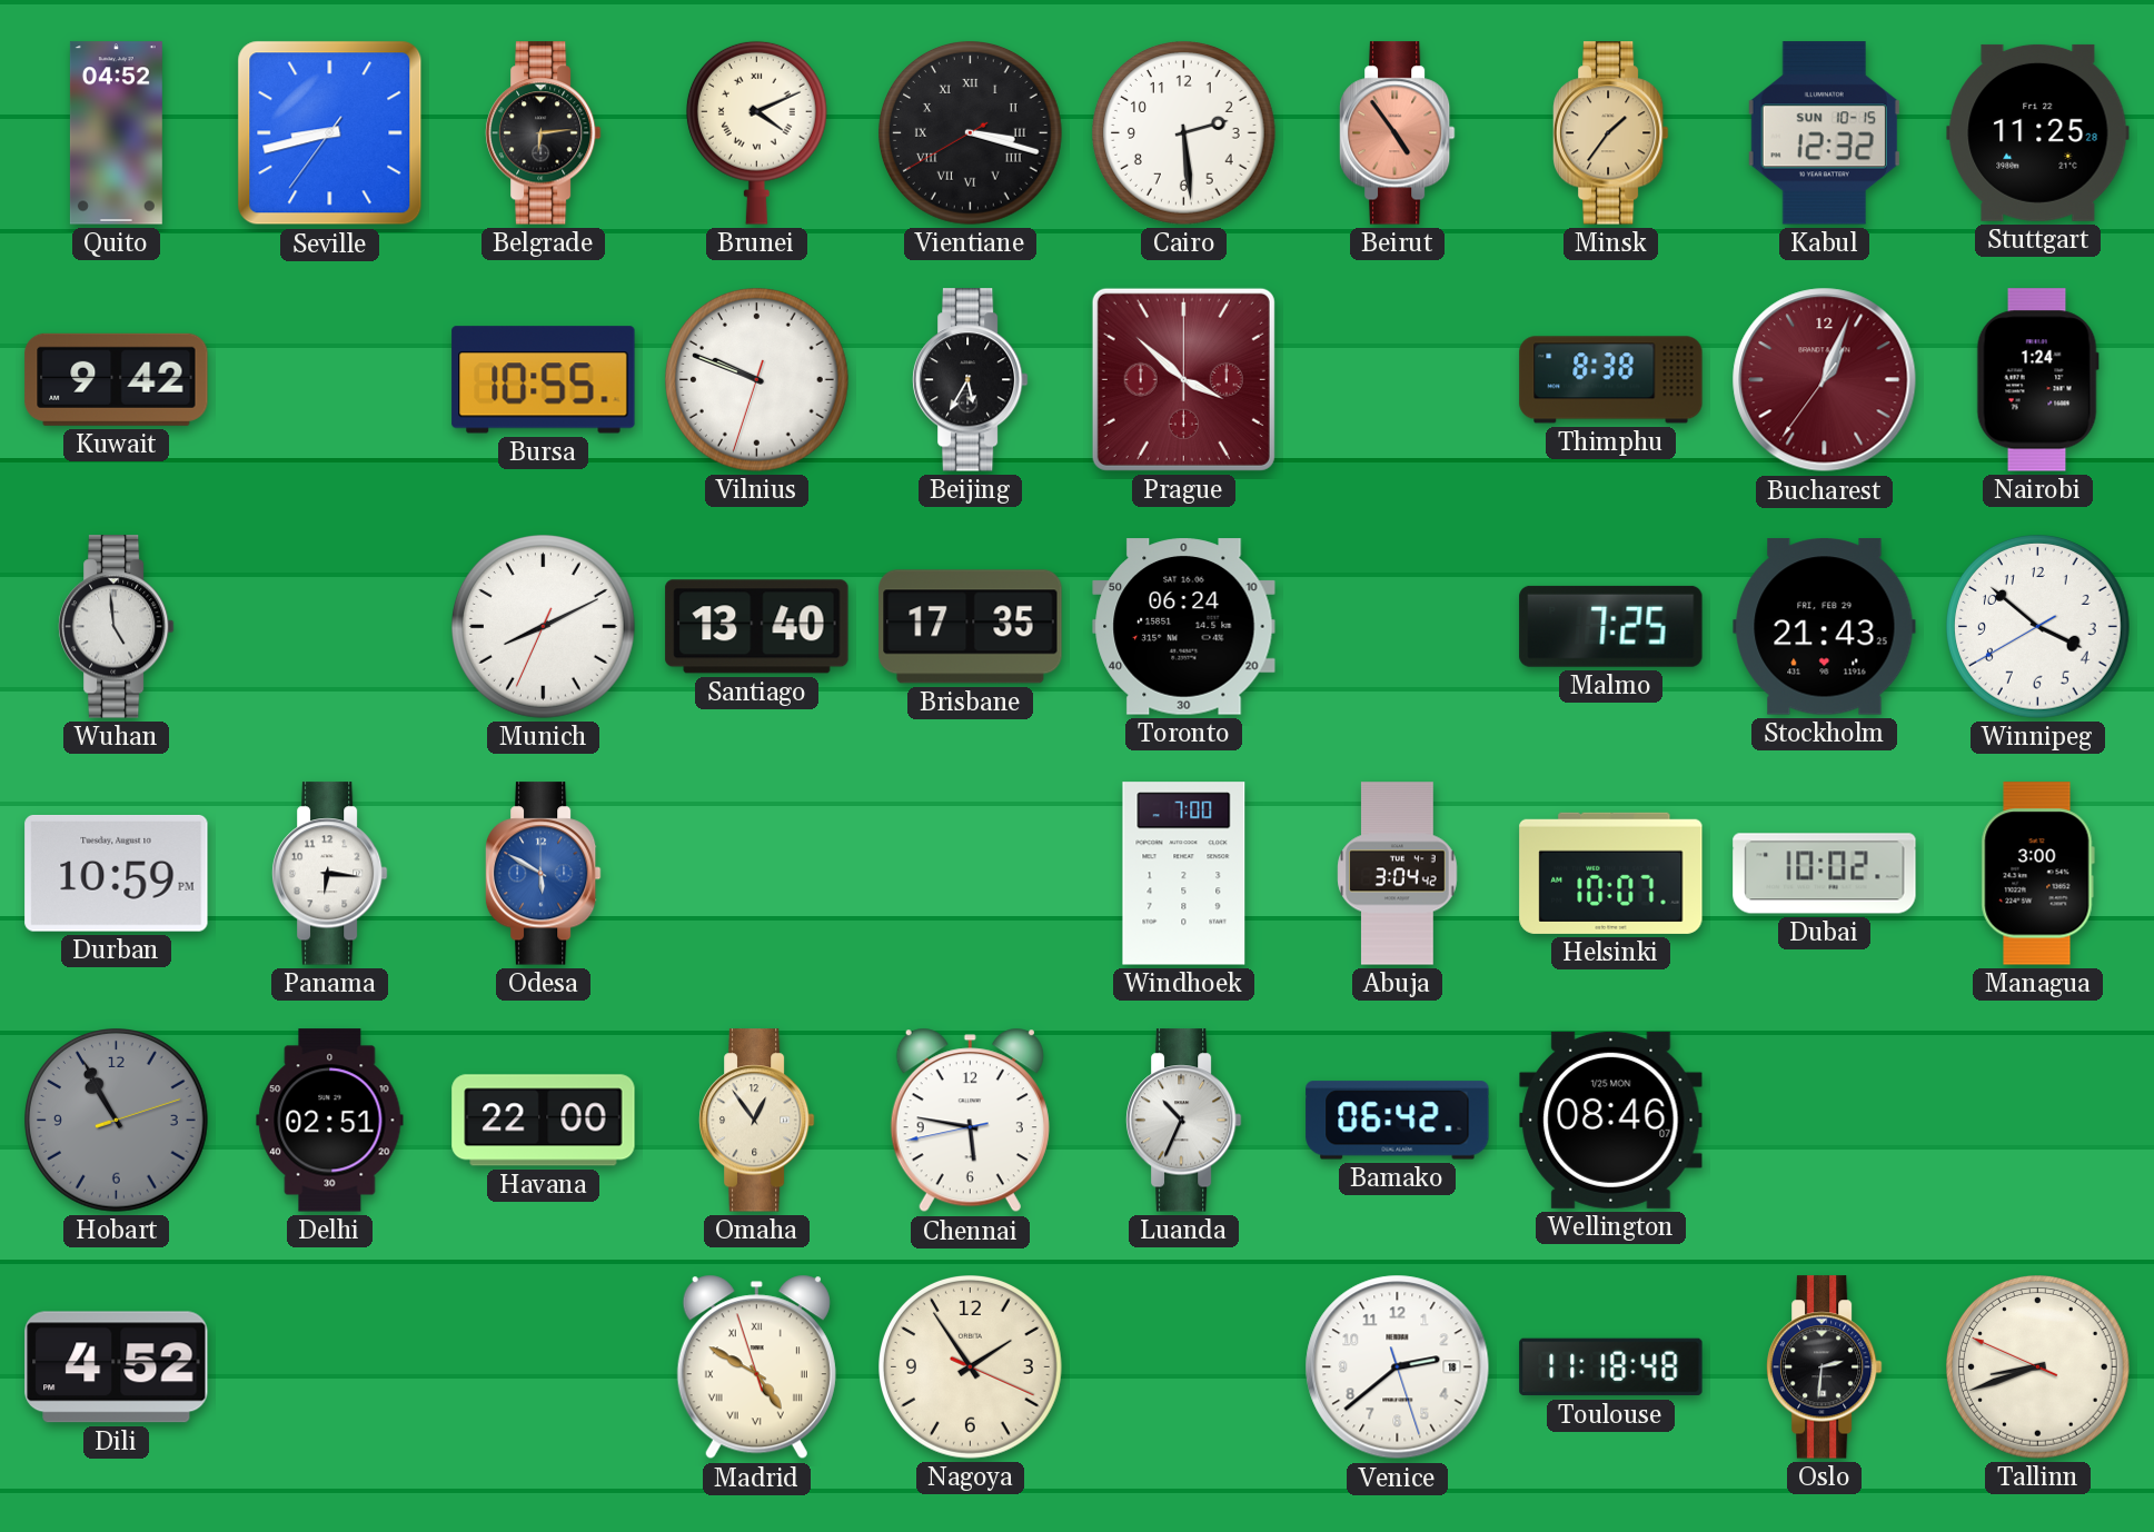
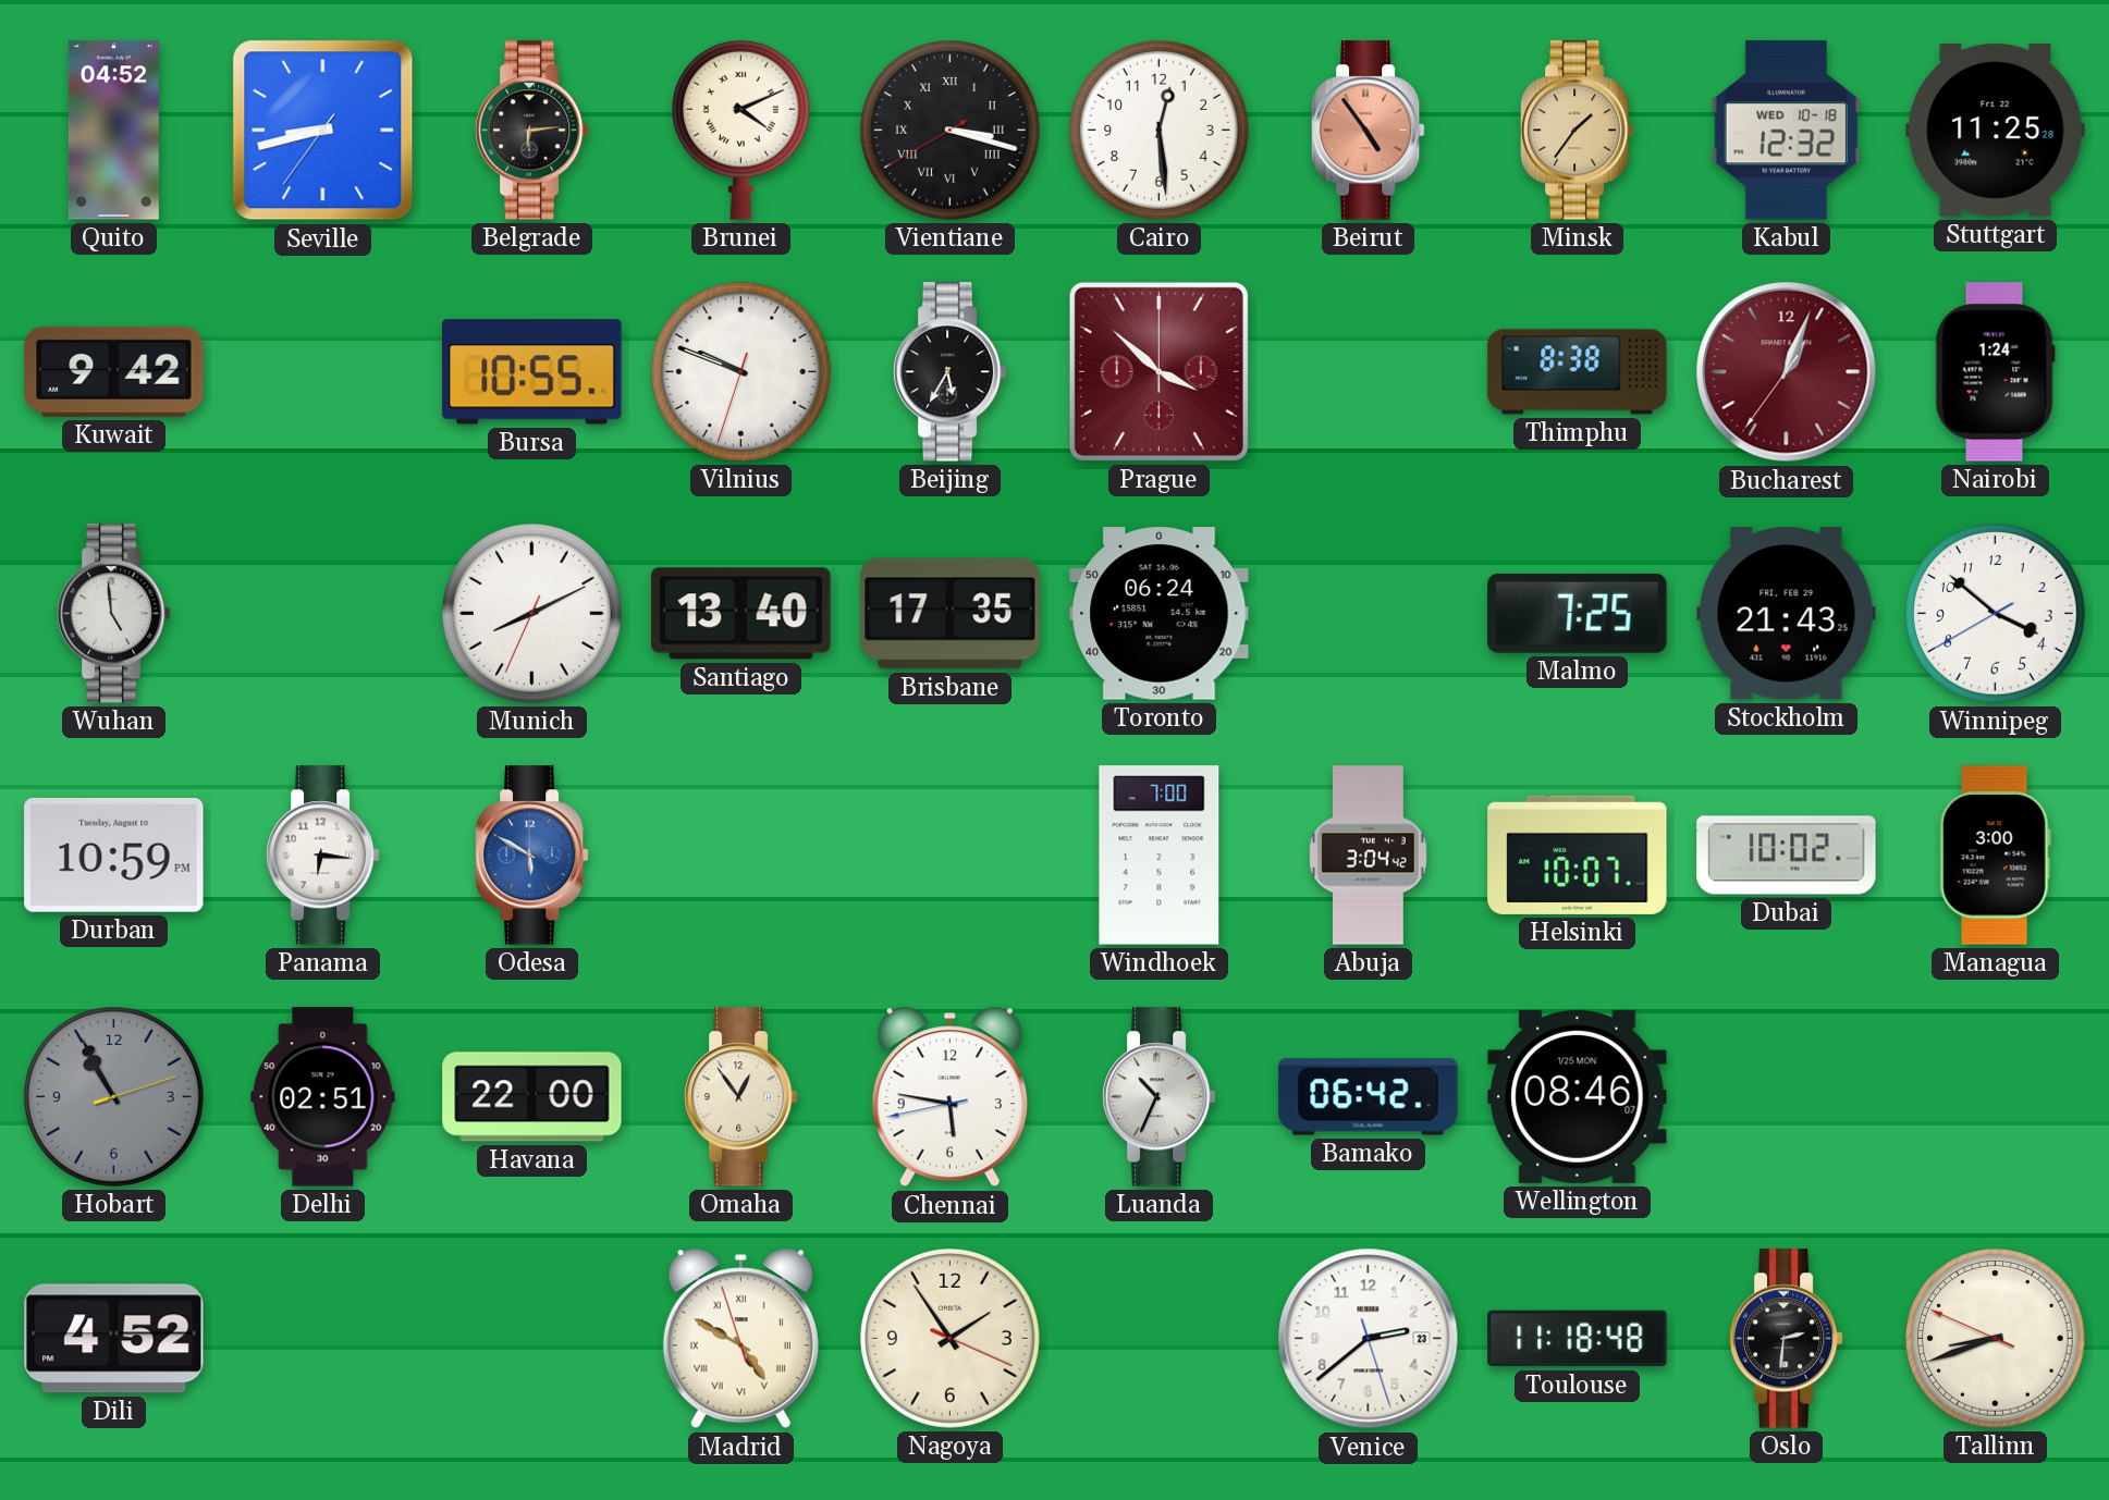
Cairo: 2:29 -> 12:29
Kabul date: SUN 10-15 -> WED 10-18
Venice date: 18 -> 23
